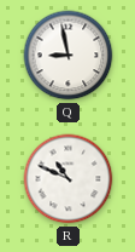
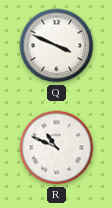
Q: 8:58 -> 3:49
